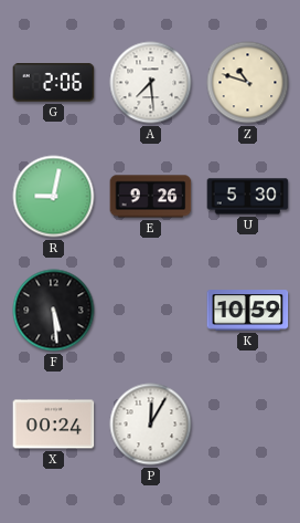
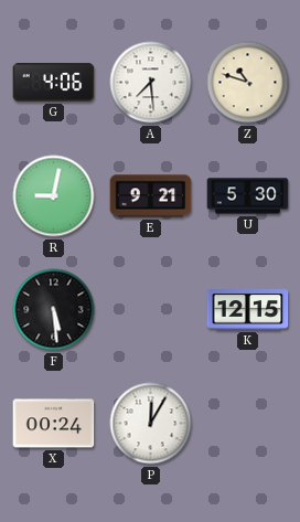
G: 2:06 -> 4:06
E: 9:26 -> 9:21
K: 10:59 -> 12:15
